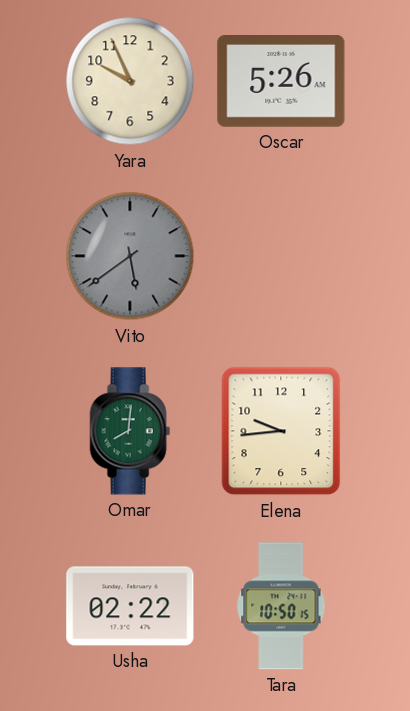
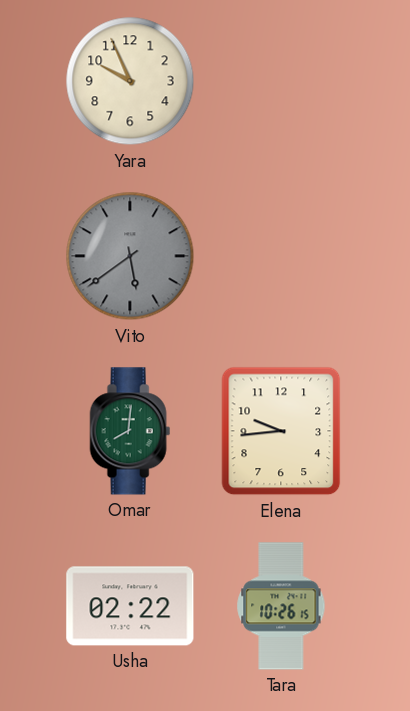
Oscar: 5:26 -> none
Tara: 10:50 -> 10:26
